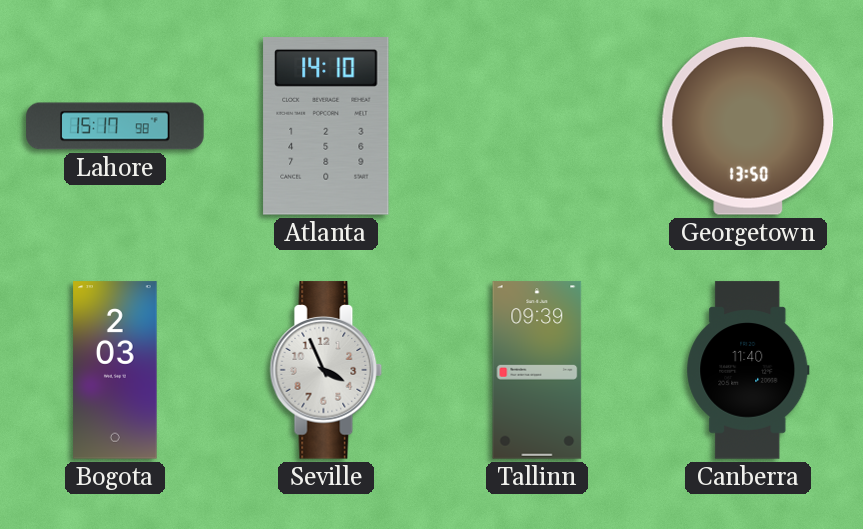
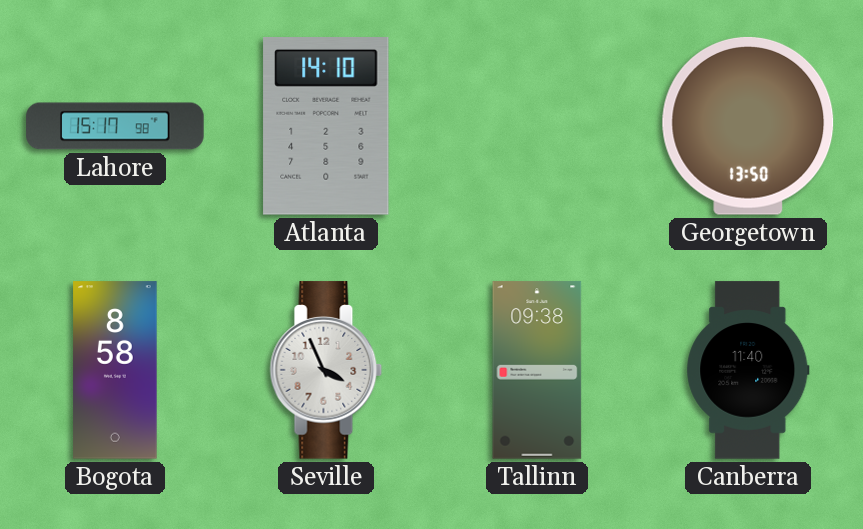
Bogota: 2:03 -> 8:58
Tallinn: 09:39 -> 09:38
